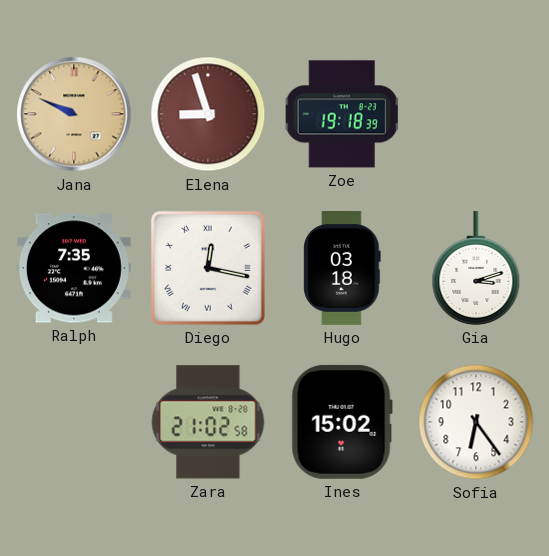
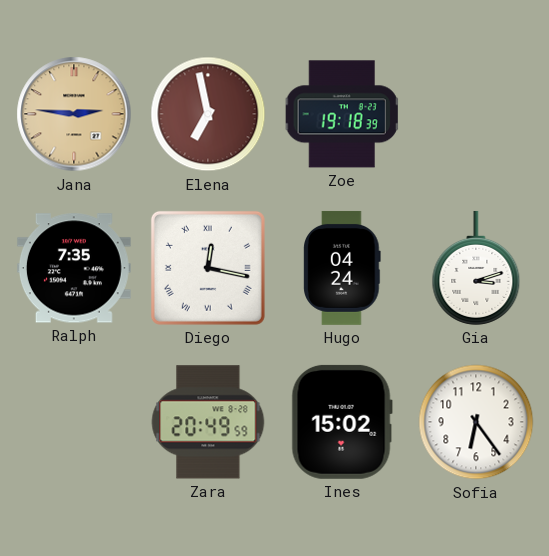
Jana: 9:49 -> 2:46
Elena: 8:57 -> 6:58
Hugo: 03:18 -> 04:24
Zara: 21:02 -> 20:49
